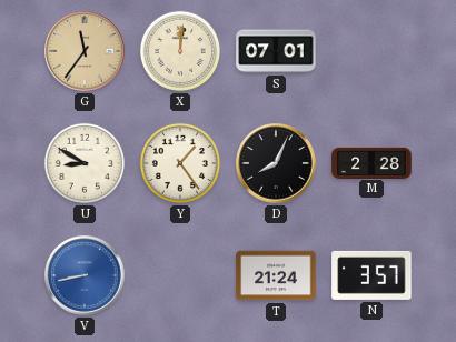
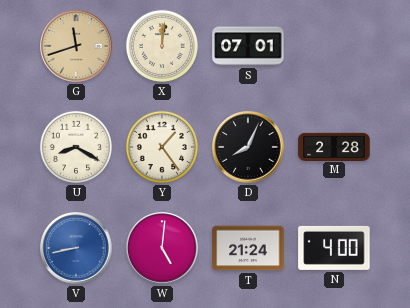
G: 11:36 -> 11:42
U: 8:50 -> 8:20
W: none -> 5:01
N: 3:57 -> 4:00
